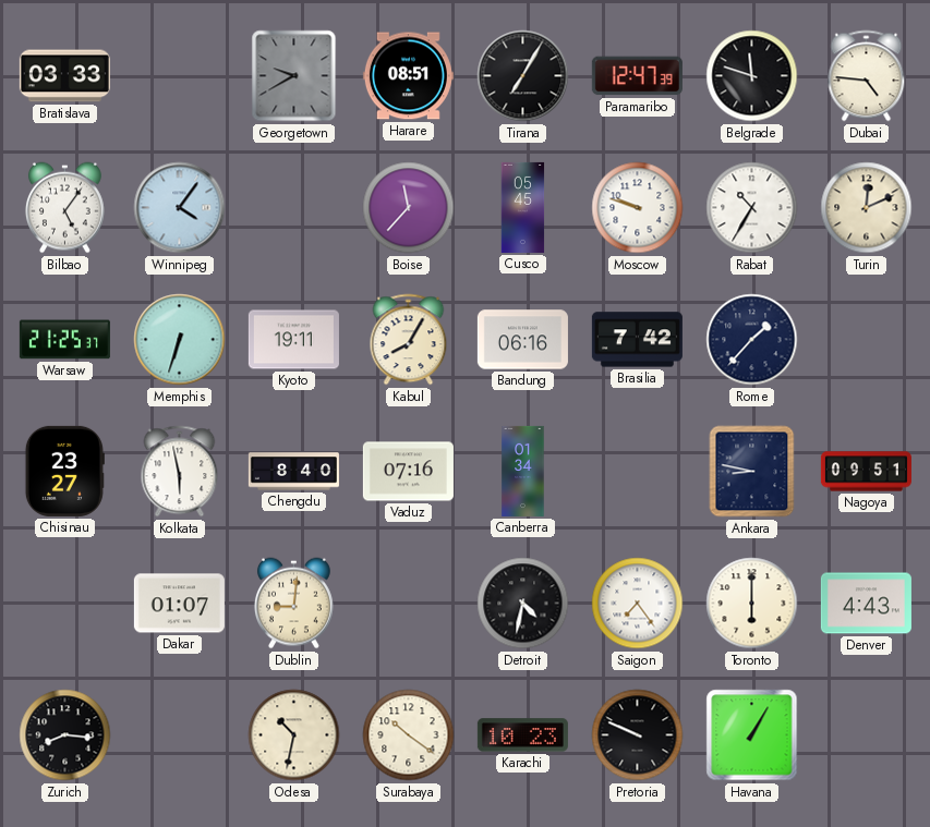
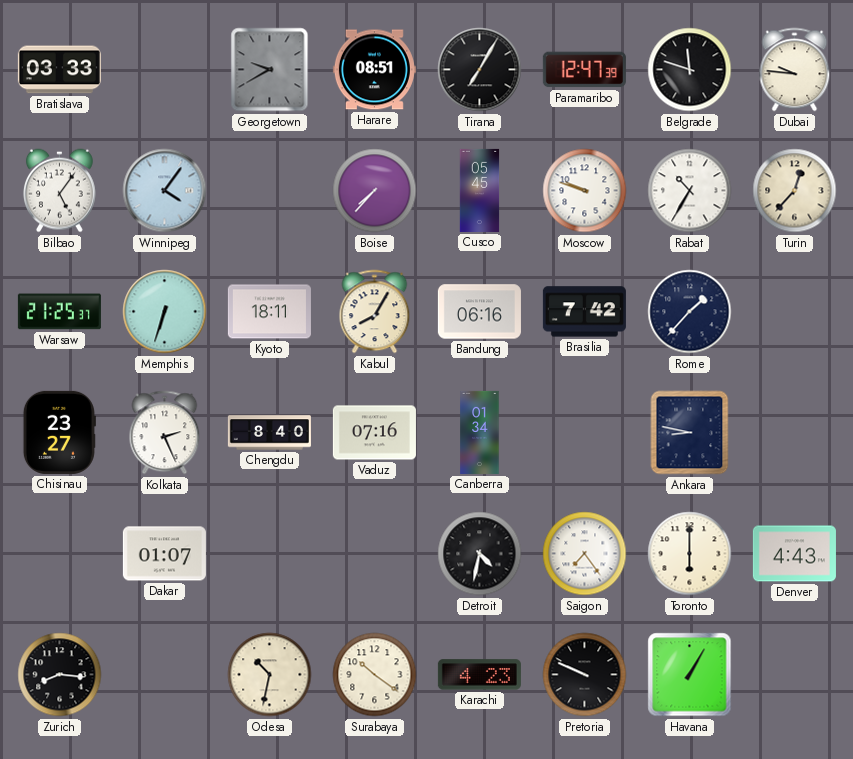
Dubai: 4:46 -> 9:46
Boise: 11:37 -> 7:37
Turin: 12:11 -> 12:37
Kyoto: 19:11 -> 18:11
Kolkata: 5:58 -> 2:26
Nagoya: 09:51 -> none
Dublin: 9:01 -> none
Karachi: 10:23 -> 4:23
